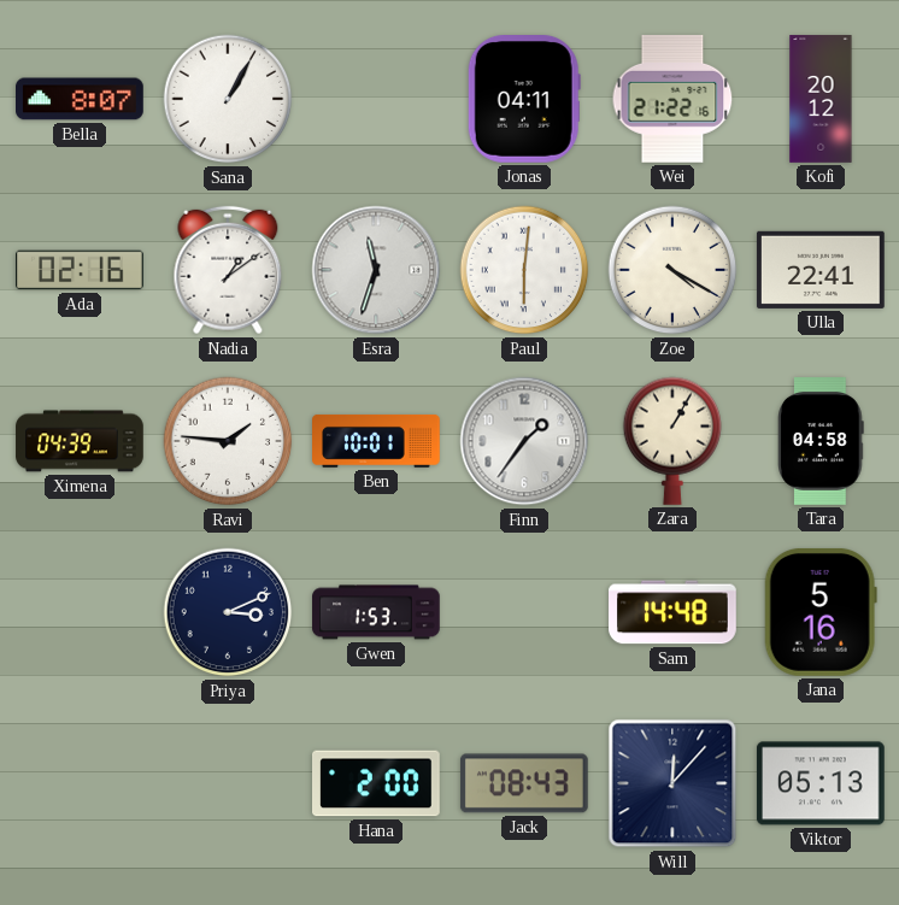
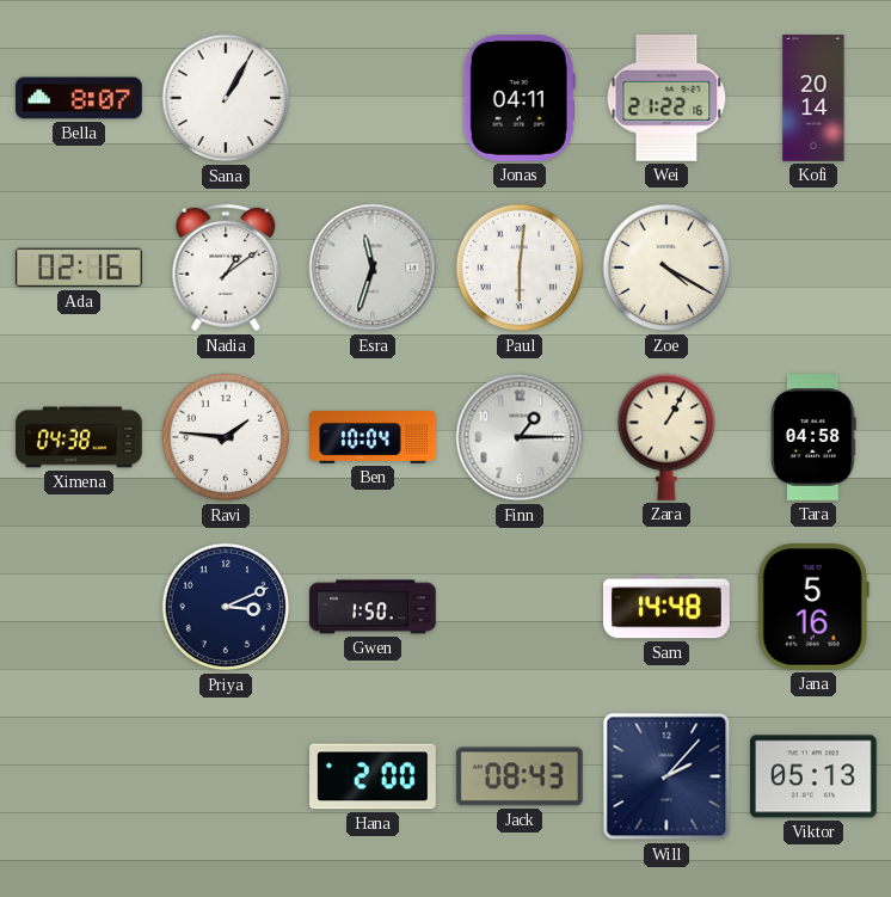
Kofi: 20:12 -> 20:14
Ulla: 22:41 -> none
Ximena: 04:39 -> 04:38
Ben: 10:01 -> 10:04
Finn: 1:36 -> 1:15
Gwen: 1:53 -> 1:50
Will: 12:07 -> 2:07
